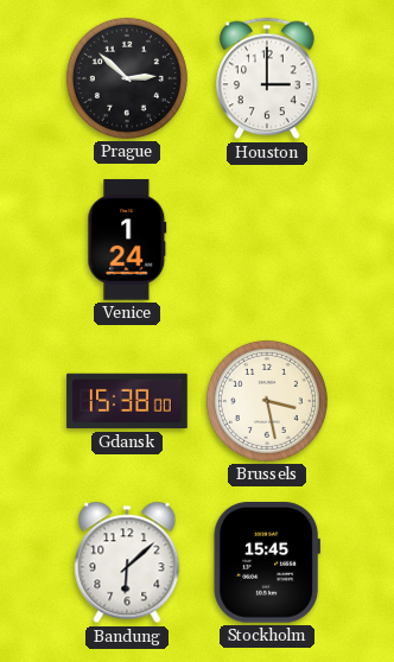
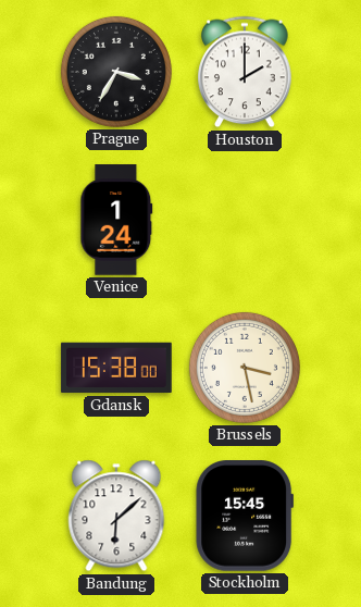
Prague: 2:52 -> 3:35
Houston: 3:00 -> 2:00
